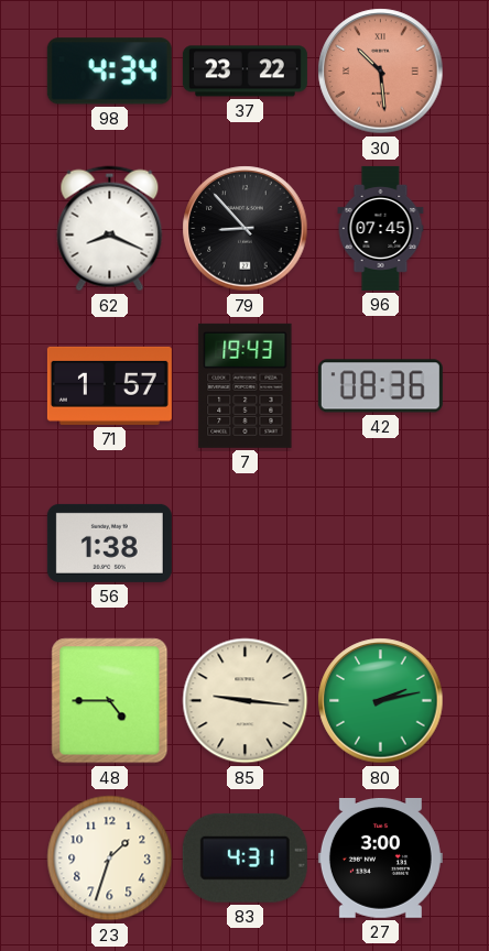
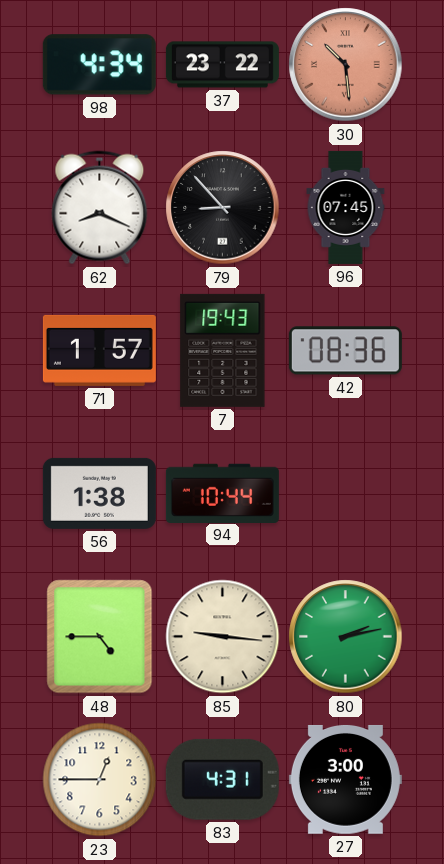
94: none -> 10:44
23: 1:33 -> 12:45
